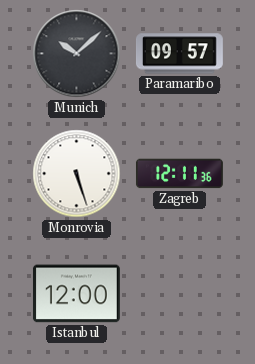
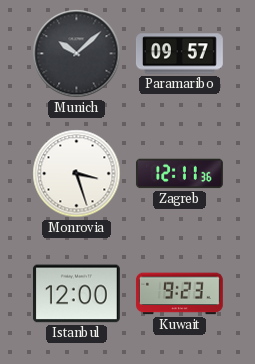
Monrovia: 5:27 -> 3:27
Kuwait: none -> 9:23
